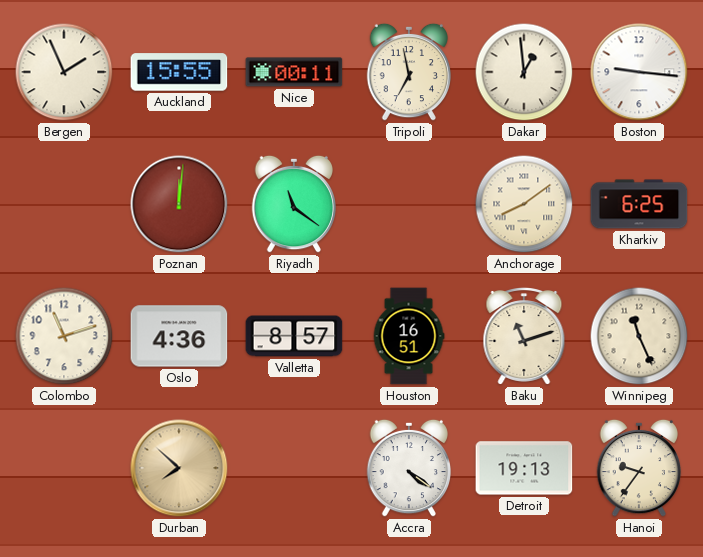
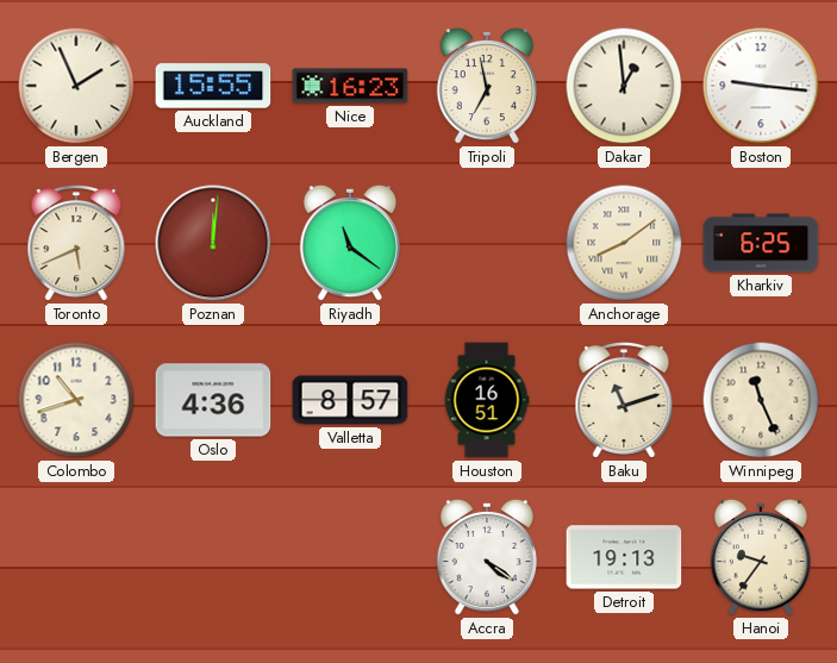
Nice: 00:11 -> 16:23
Toronto: none -> 5:41
Colombo: 11:12 -> 10:42
Durban: 7:52 -> none
